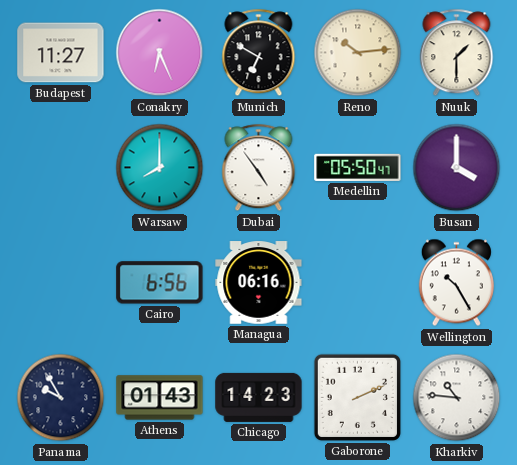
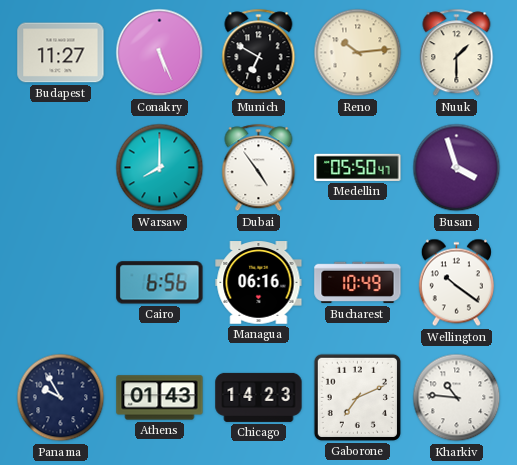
Conakry: 6:26 -> 5:26
Busan: 4:00 -> 3:57
Bucharest: none -> 10:49
Wellington: 10:25 -> 10:21
Gaborone: 2:11 -> 7:11
